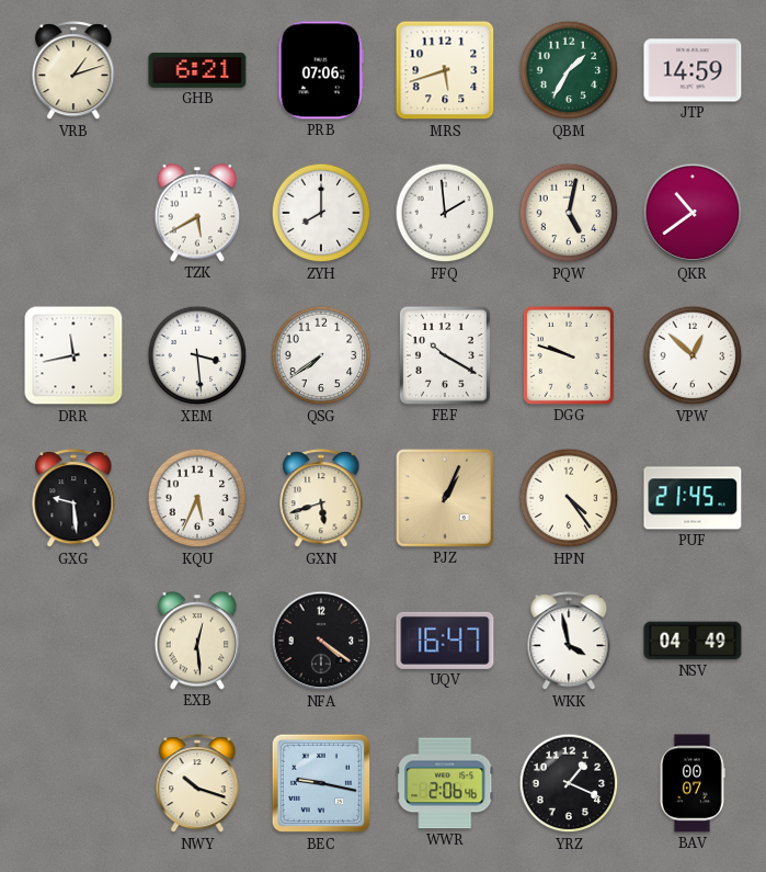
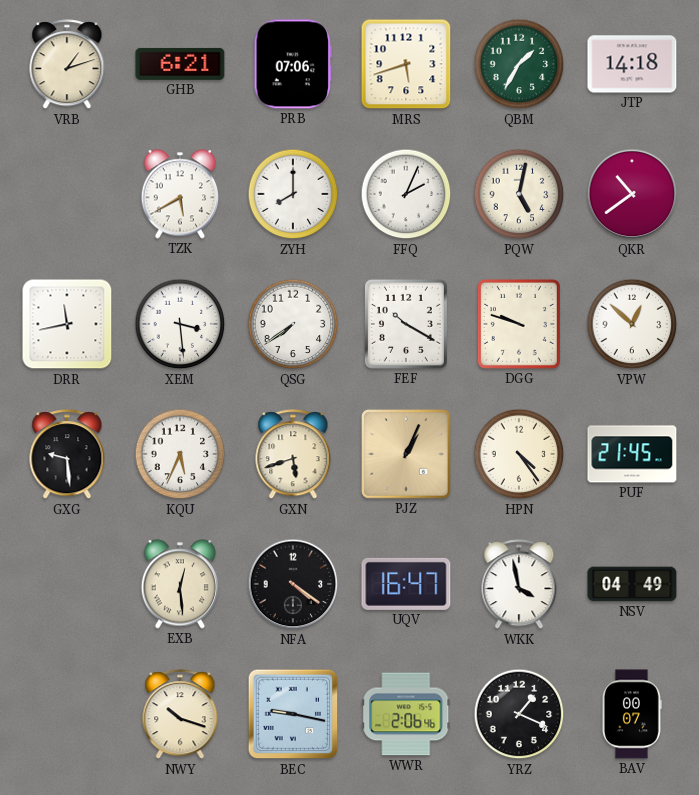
JTP: 14:59 -> 14:18
FFQ: 1:59 -> 2:04
